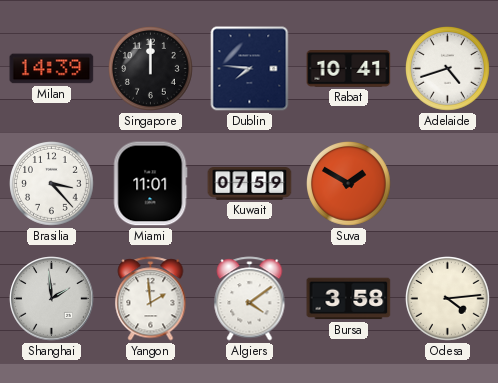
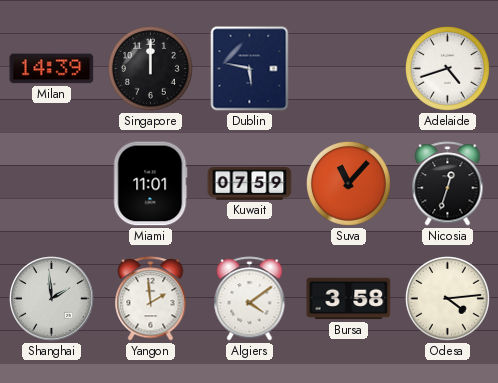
Dublin: 7:46 -> 5:47
Rabat: 10:41 -> none
Brasilia: 3:23 -> none
Suva: 1:50 -> 11:07
Nicosia: none -> 12:33
